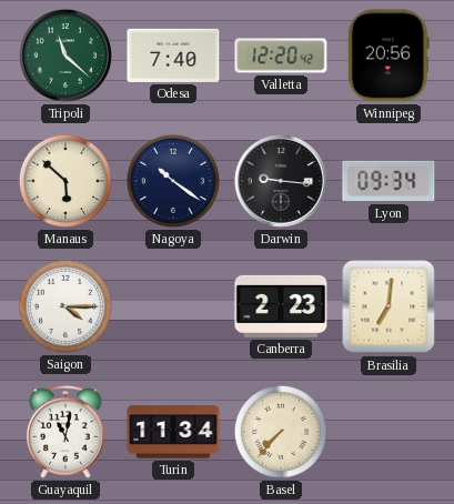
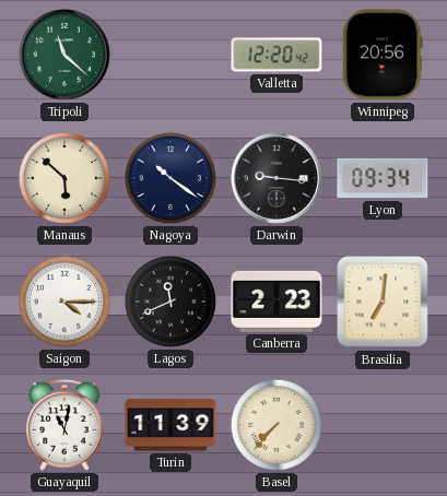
Odesa: 7:40 -> none
Lagos: none -> 11:41
Turin: 11:34 -> 11:39
